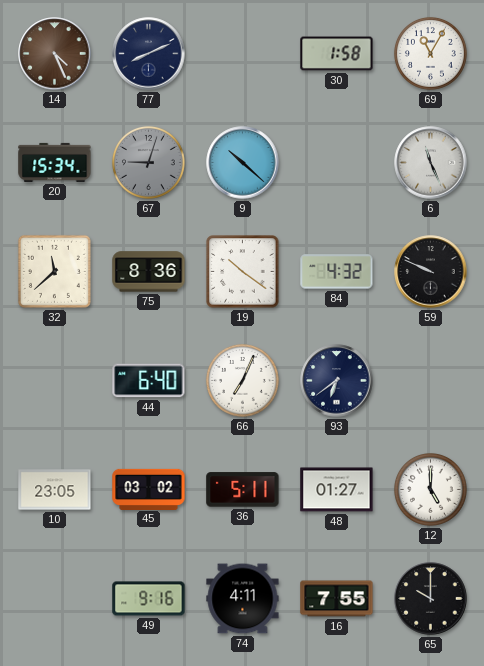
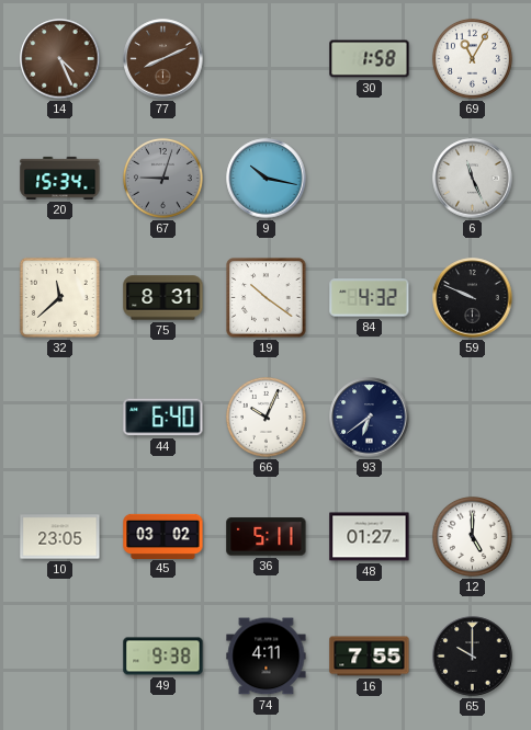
77 dial: navy -> brown
9: 10:22 -> 10:17
75: 8:36 -> 8:31
66: 7:04 -> 10:04
49: 9:16 -> 9:38
